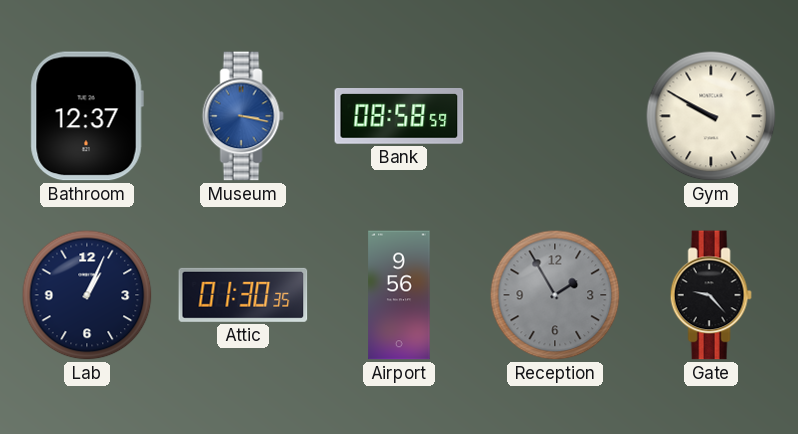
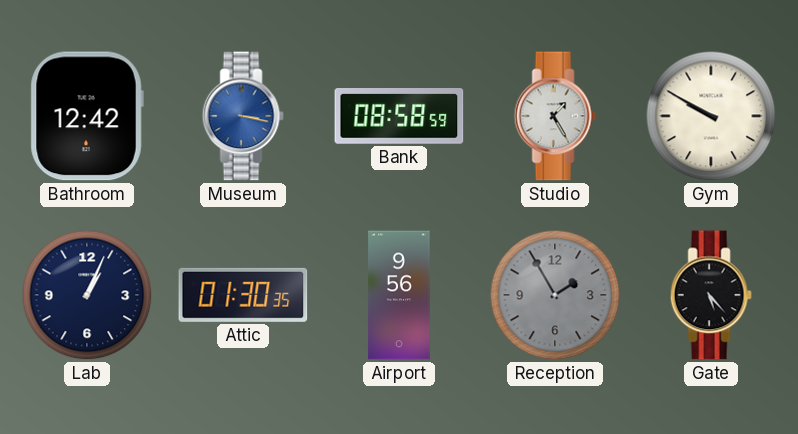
Bathroom: 12:37 -> 12:42
Studio: none -> 1:25
Gate: 9:23 -> 5:23
